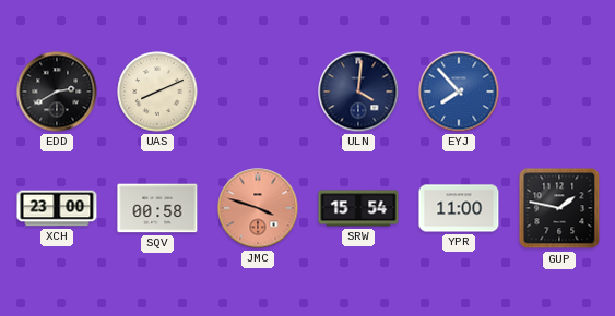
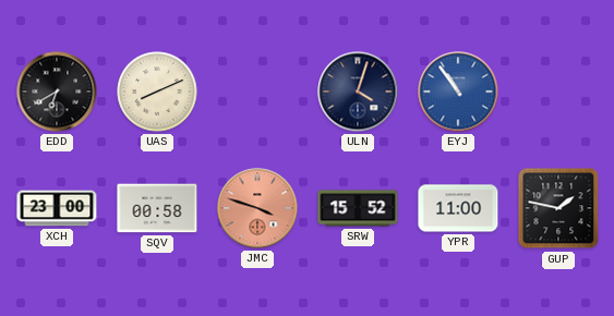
EDD: 2:40 -> 6:40
ULN: 4:01 -> 4:03
EYJ: 7:53 -> 10:54
SRW: 15:54 -> 15:52
